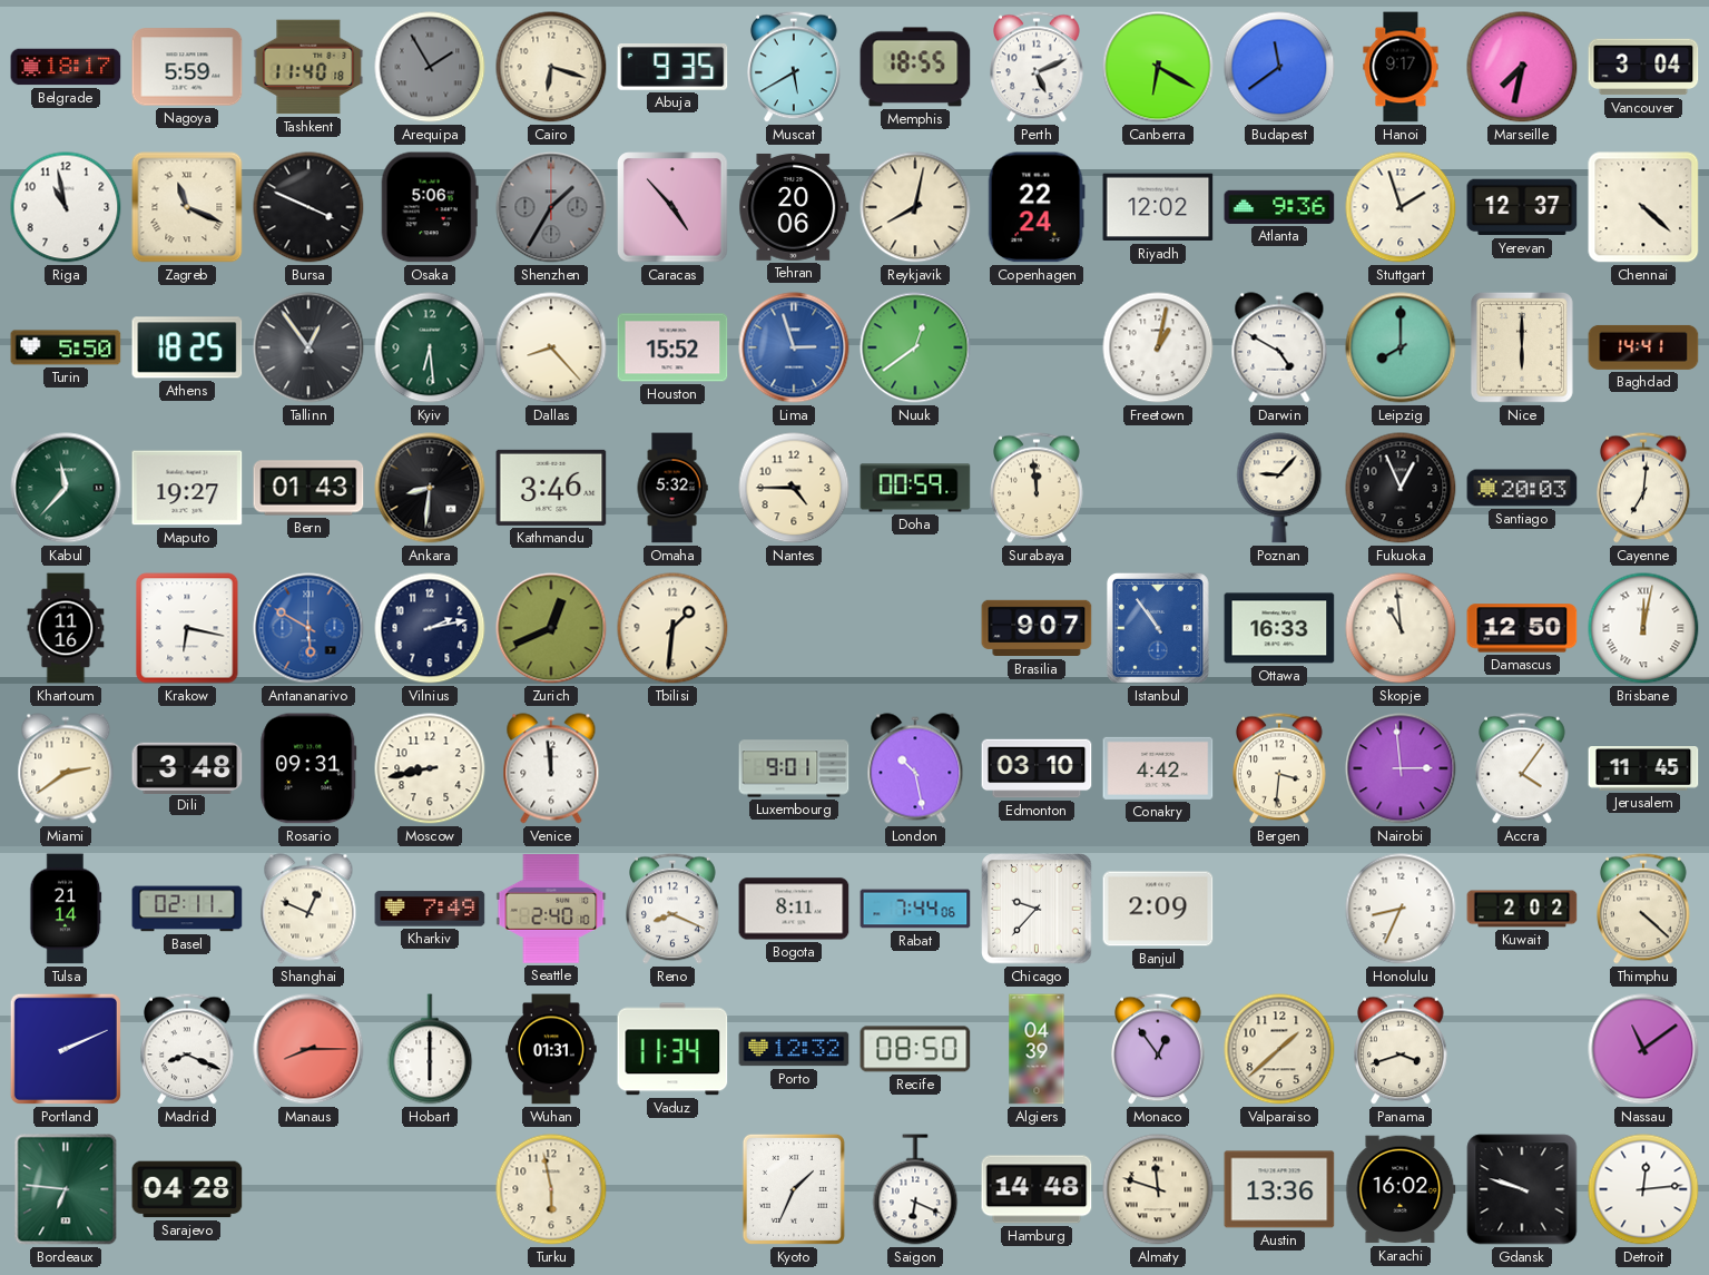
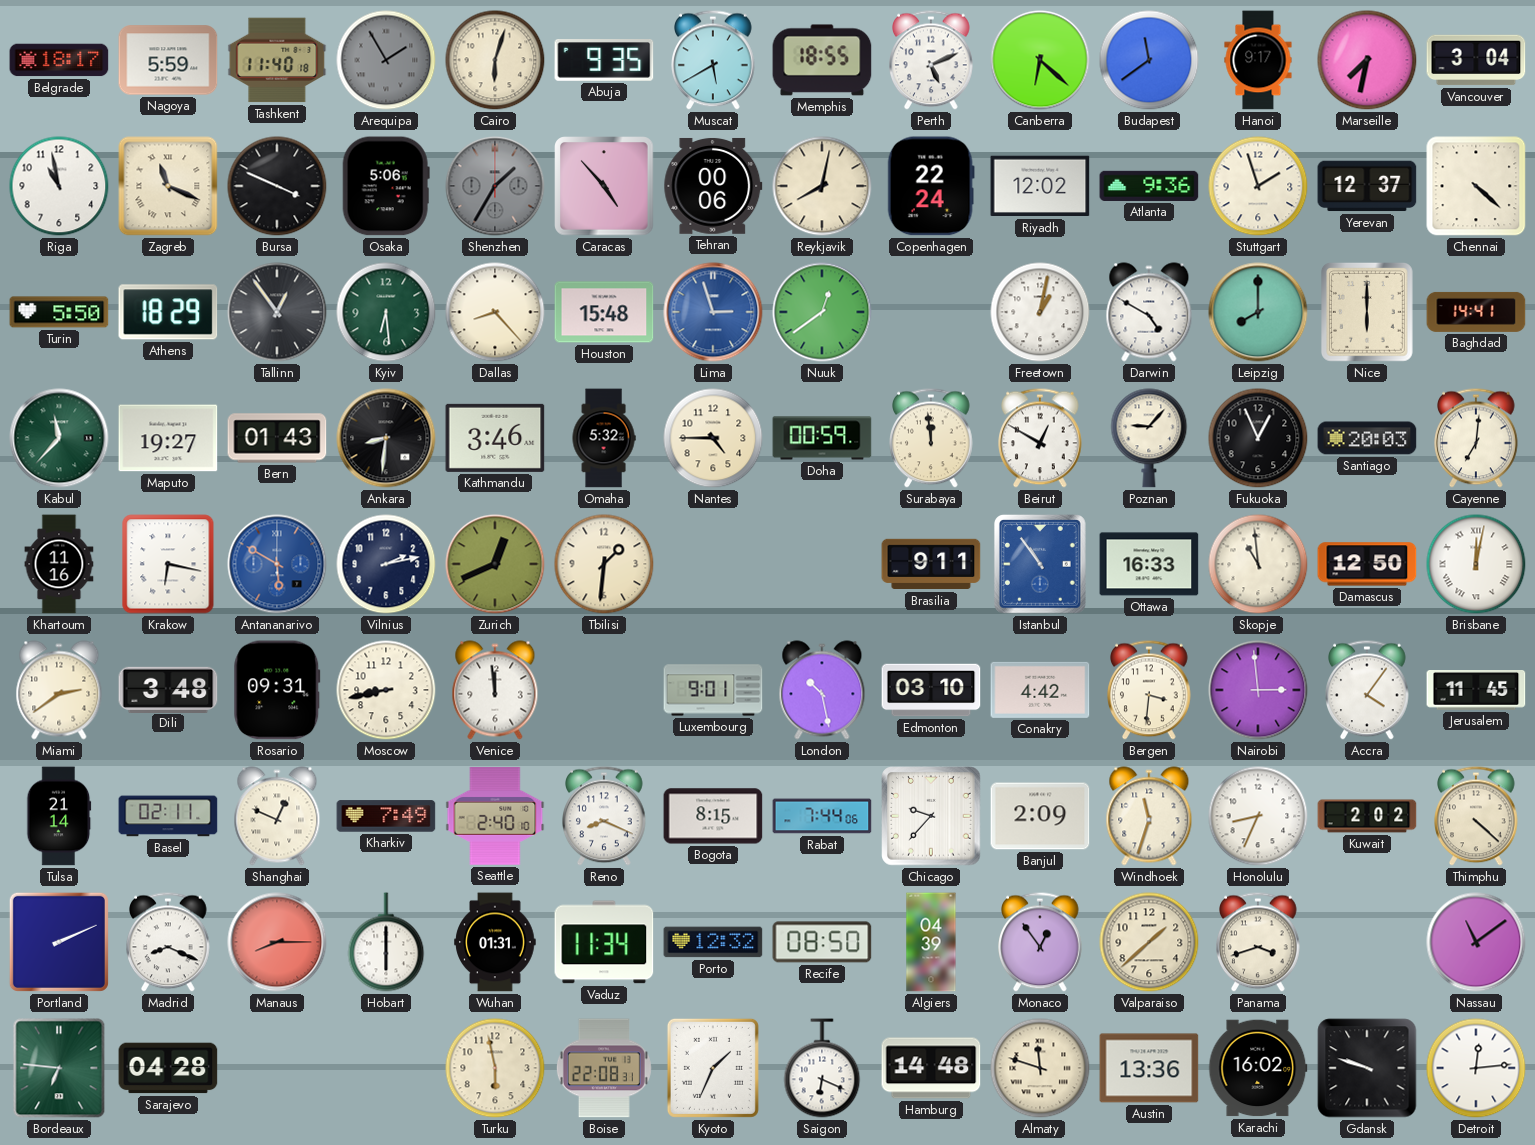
Cairo: 6:18 -> 6:03
Canberra: 6:20 -> 6:22
Tehran: 20:06 -> 00:06
Athens: 18:25 -> 18:29
Houston: 15:52 -> 15:48
Beirut: none -> 12:50
Brasilia: 9:07 -> 9:11
Bogota: 8:11 -> 8:15
Windhoek: none -> 11:33
Boise: none -> 22:08
